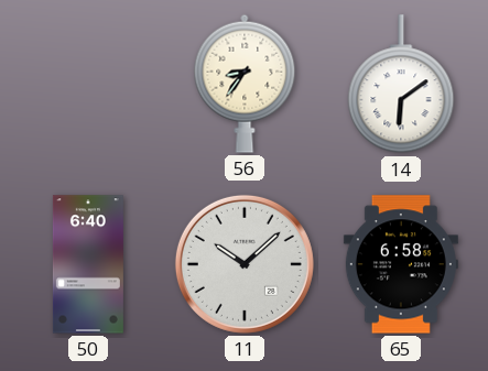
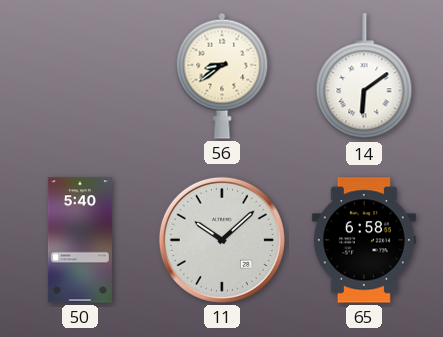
56: 8:36 -> 8:39
50: 6:40 -> 5:40
